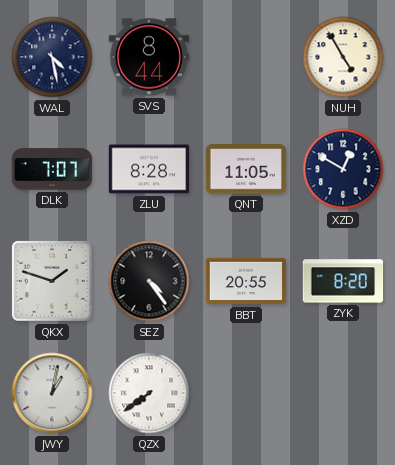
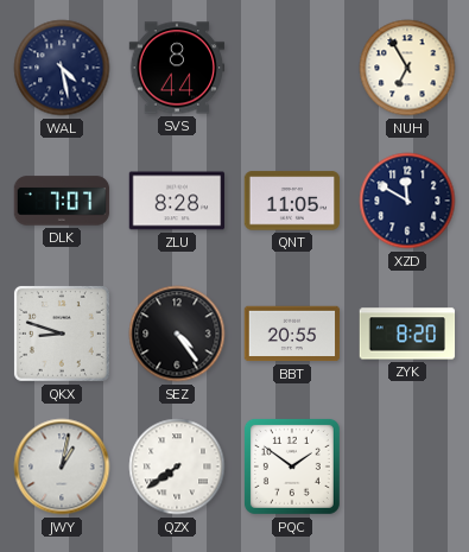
NUH: 4:55 -> 6:55
XZD: 12:50 -> 11:50
QKX: 1:48 -> 8:48
PQC: none -> 1:51
